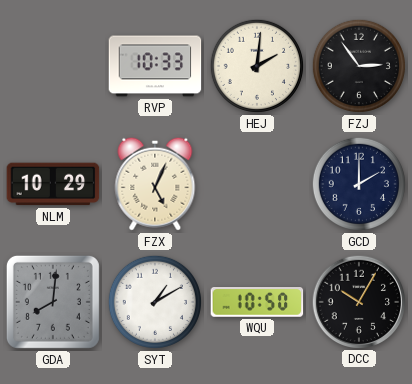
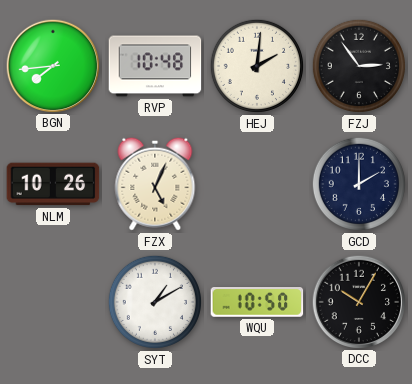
BGN: none -> 7:44
RVP: 10:33 -> 10:48
NLM: 10:29 -> 10:26
GDA: 8:01 -> none
